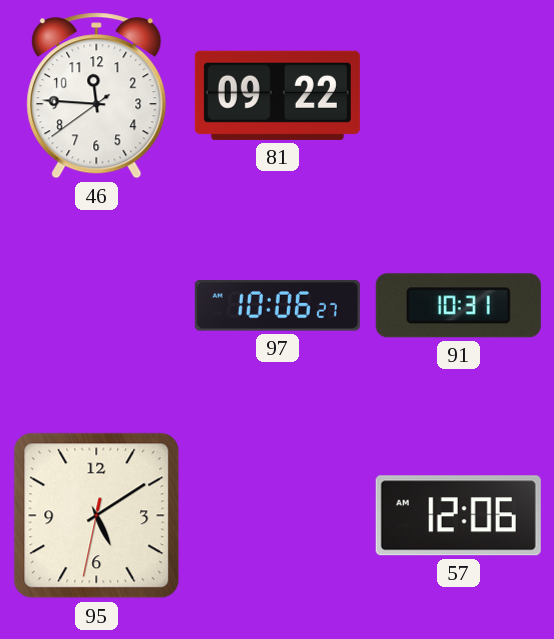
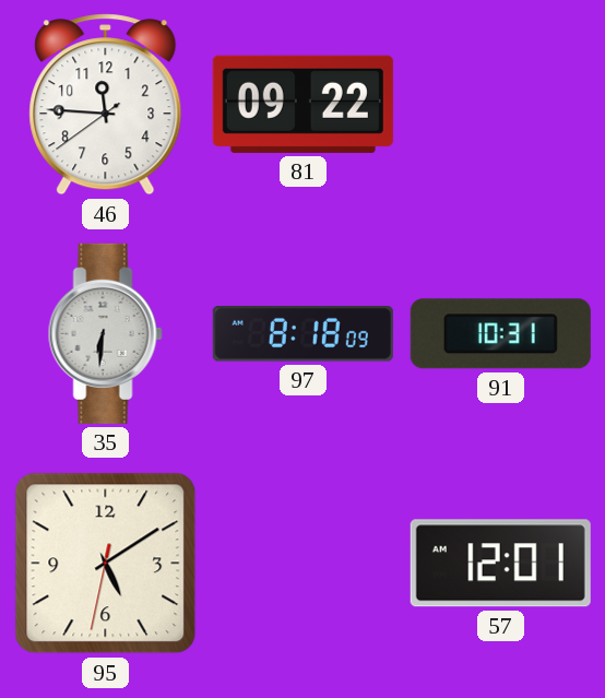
35: none -> 6:31
97: 10:06 -> 8:18
57: 12:06 -> 12:01
